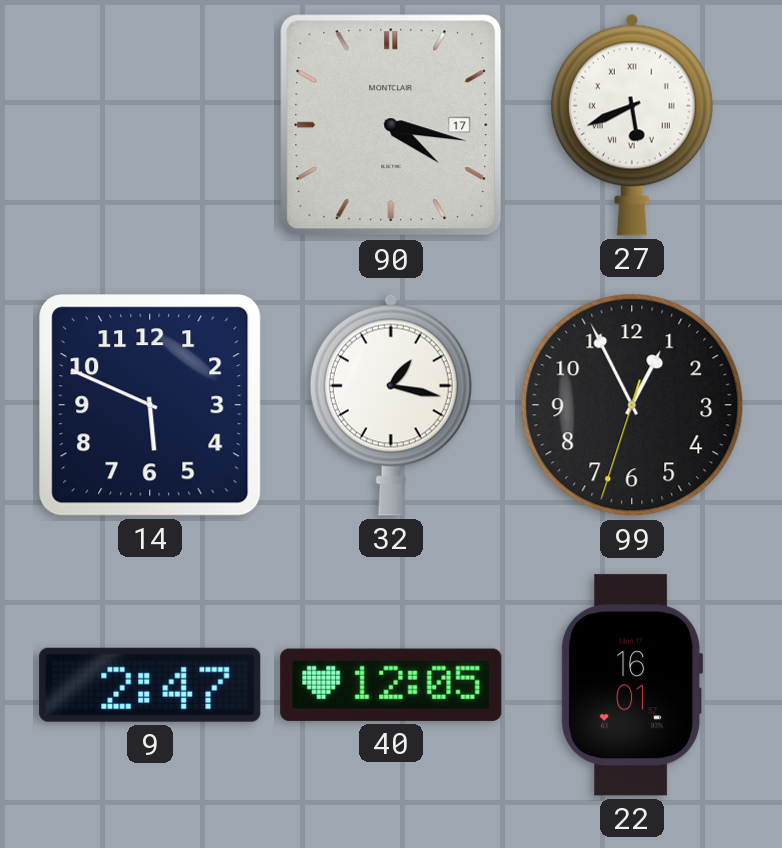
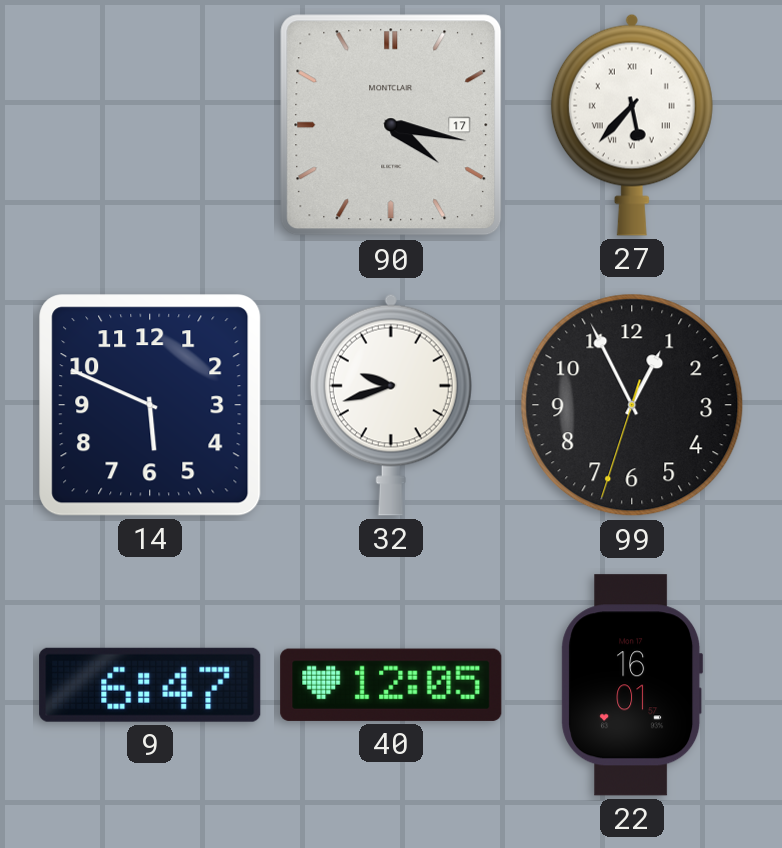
27: 5:41 -> 5:37
32: 1:17 -> 9:42
9: 2:47 -> 6:47
